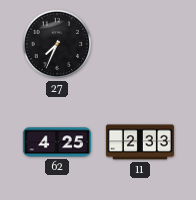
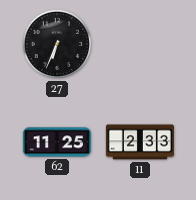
27: 7:34 -> 6:34
62: 4:25 -> 11:25
